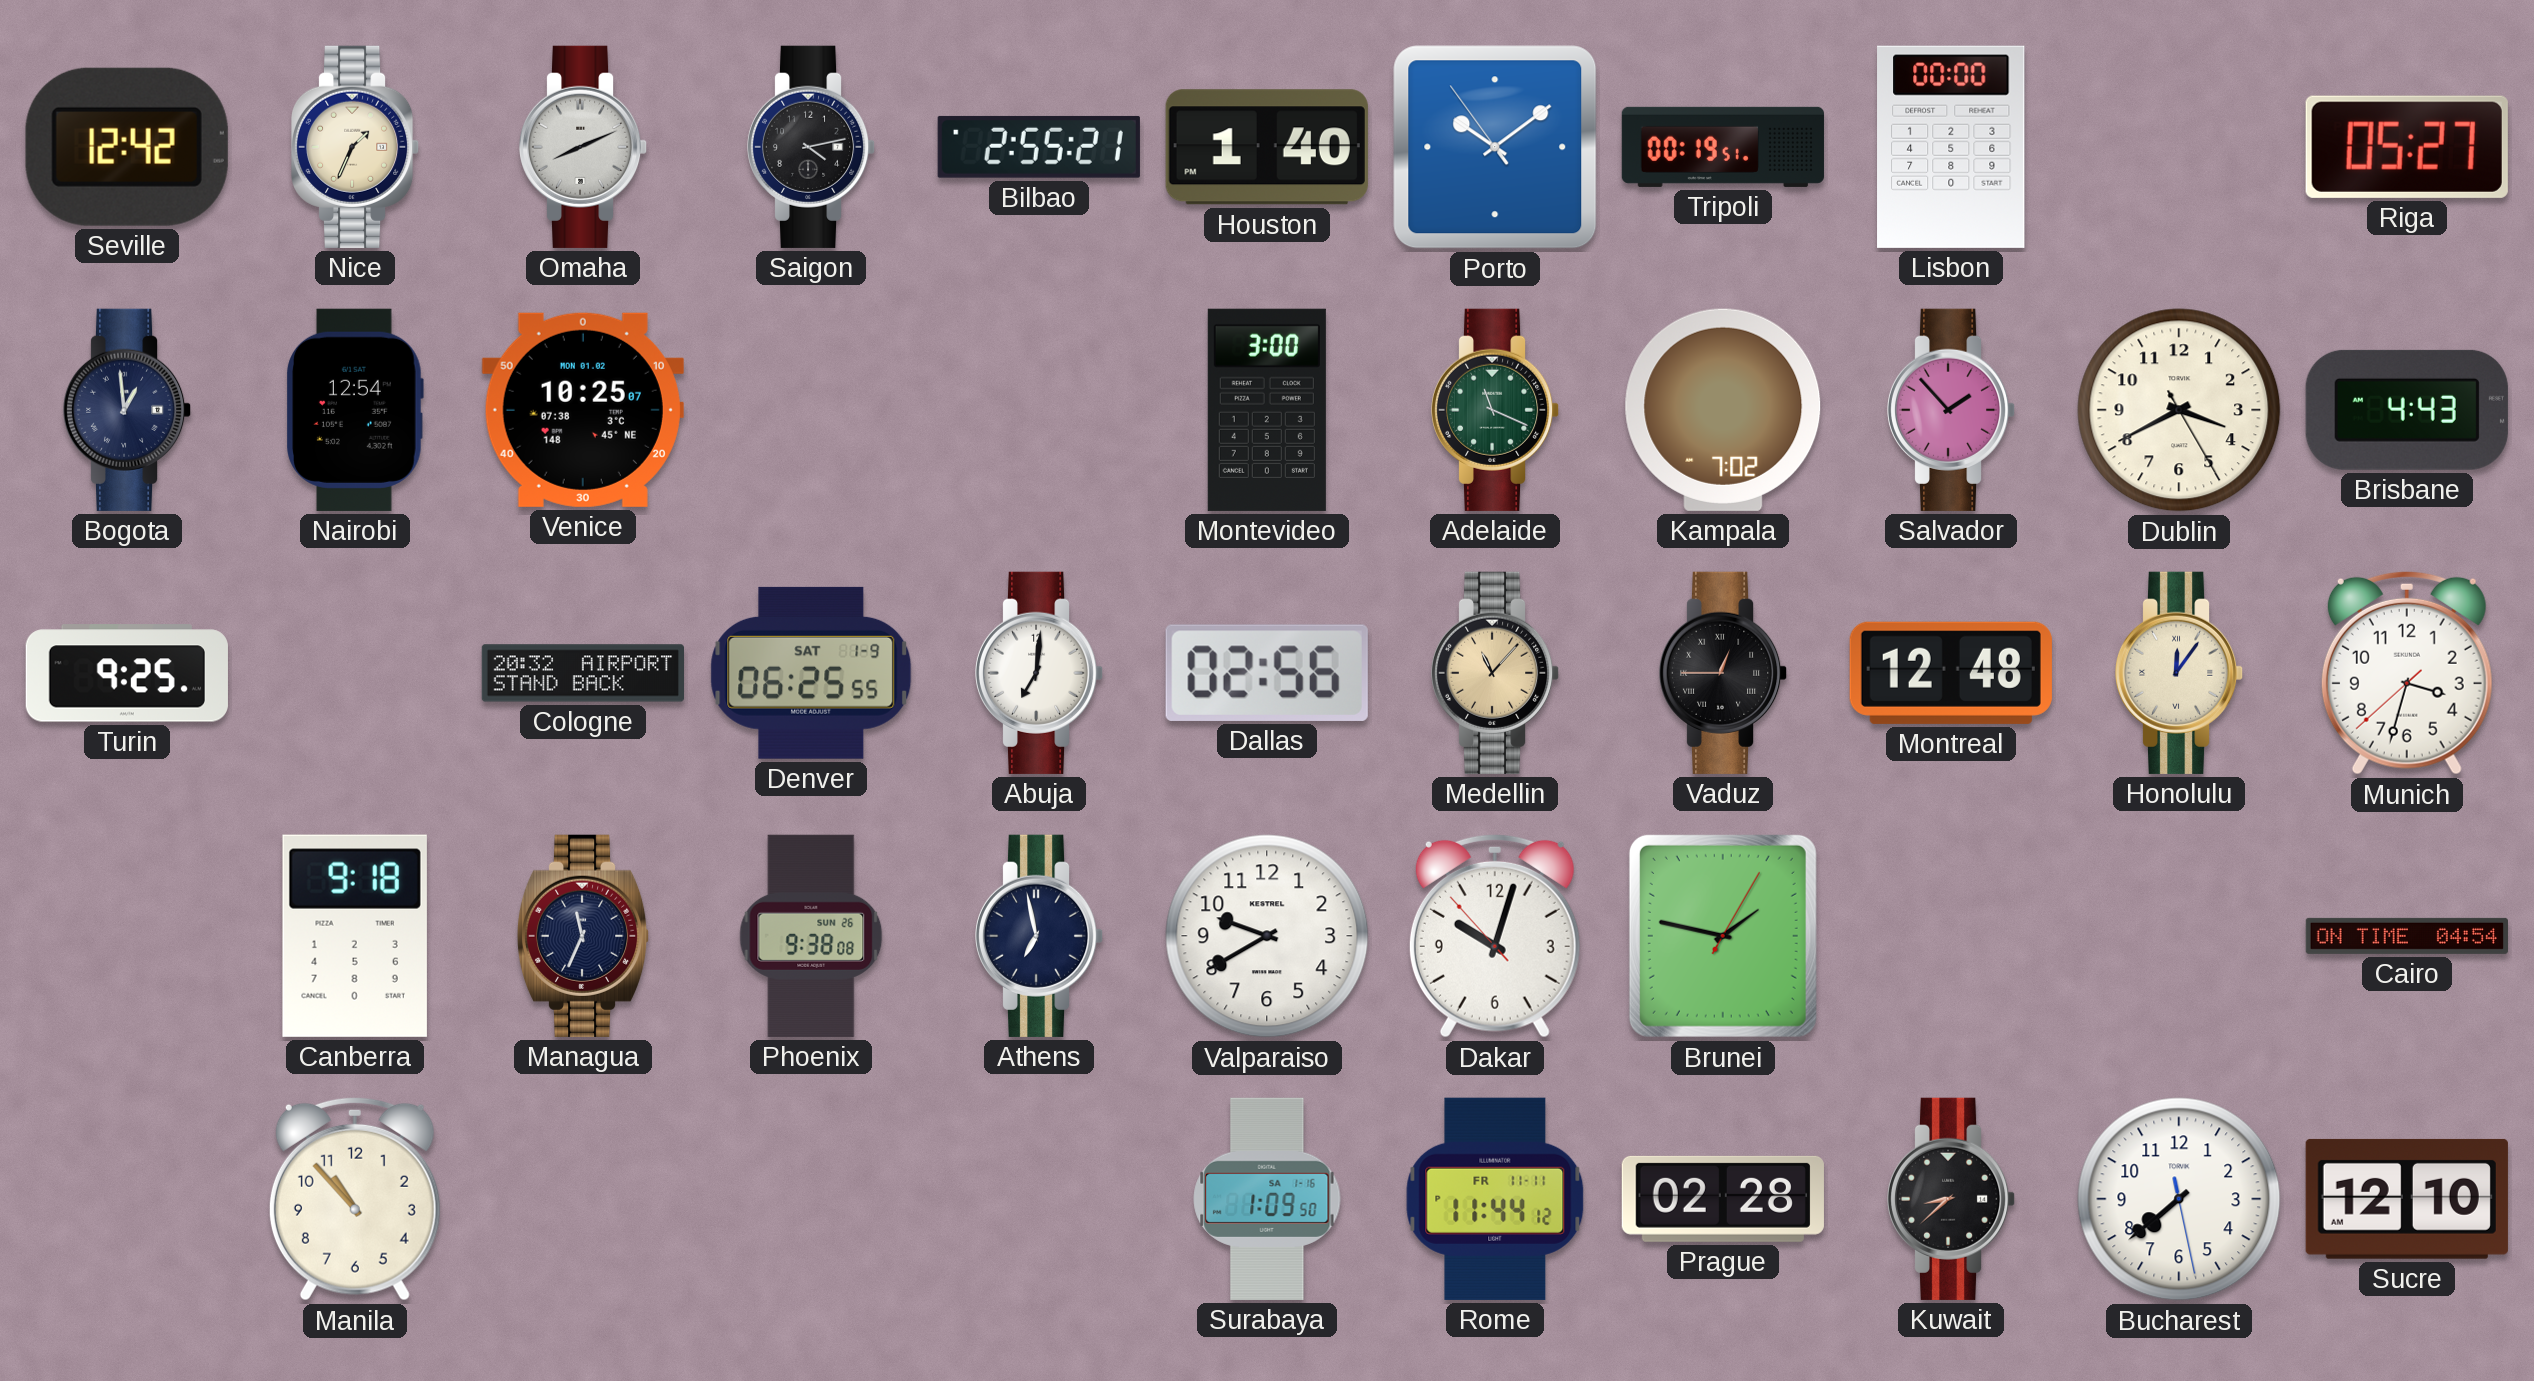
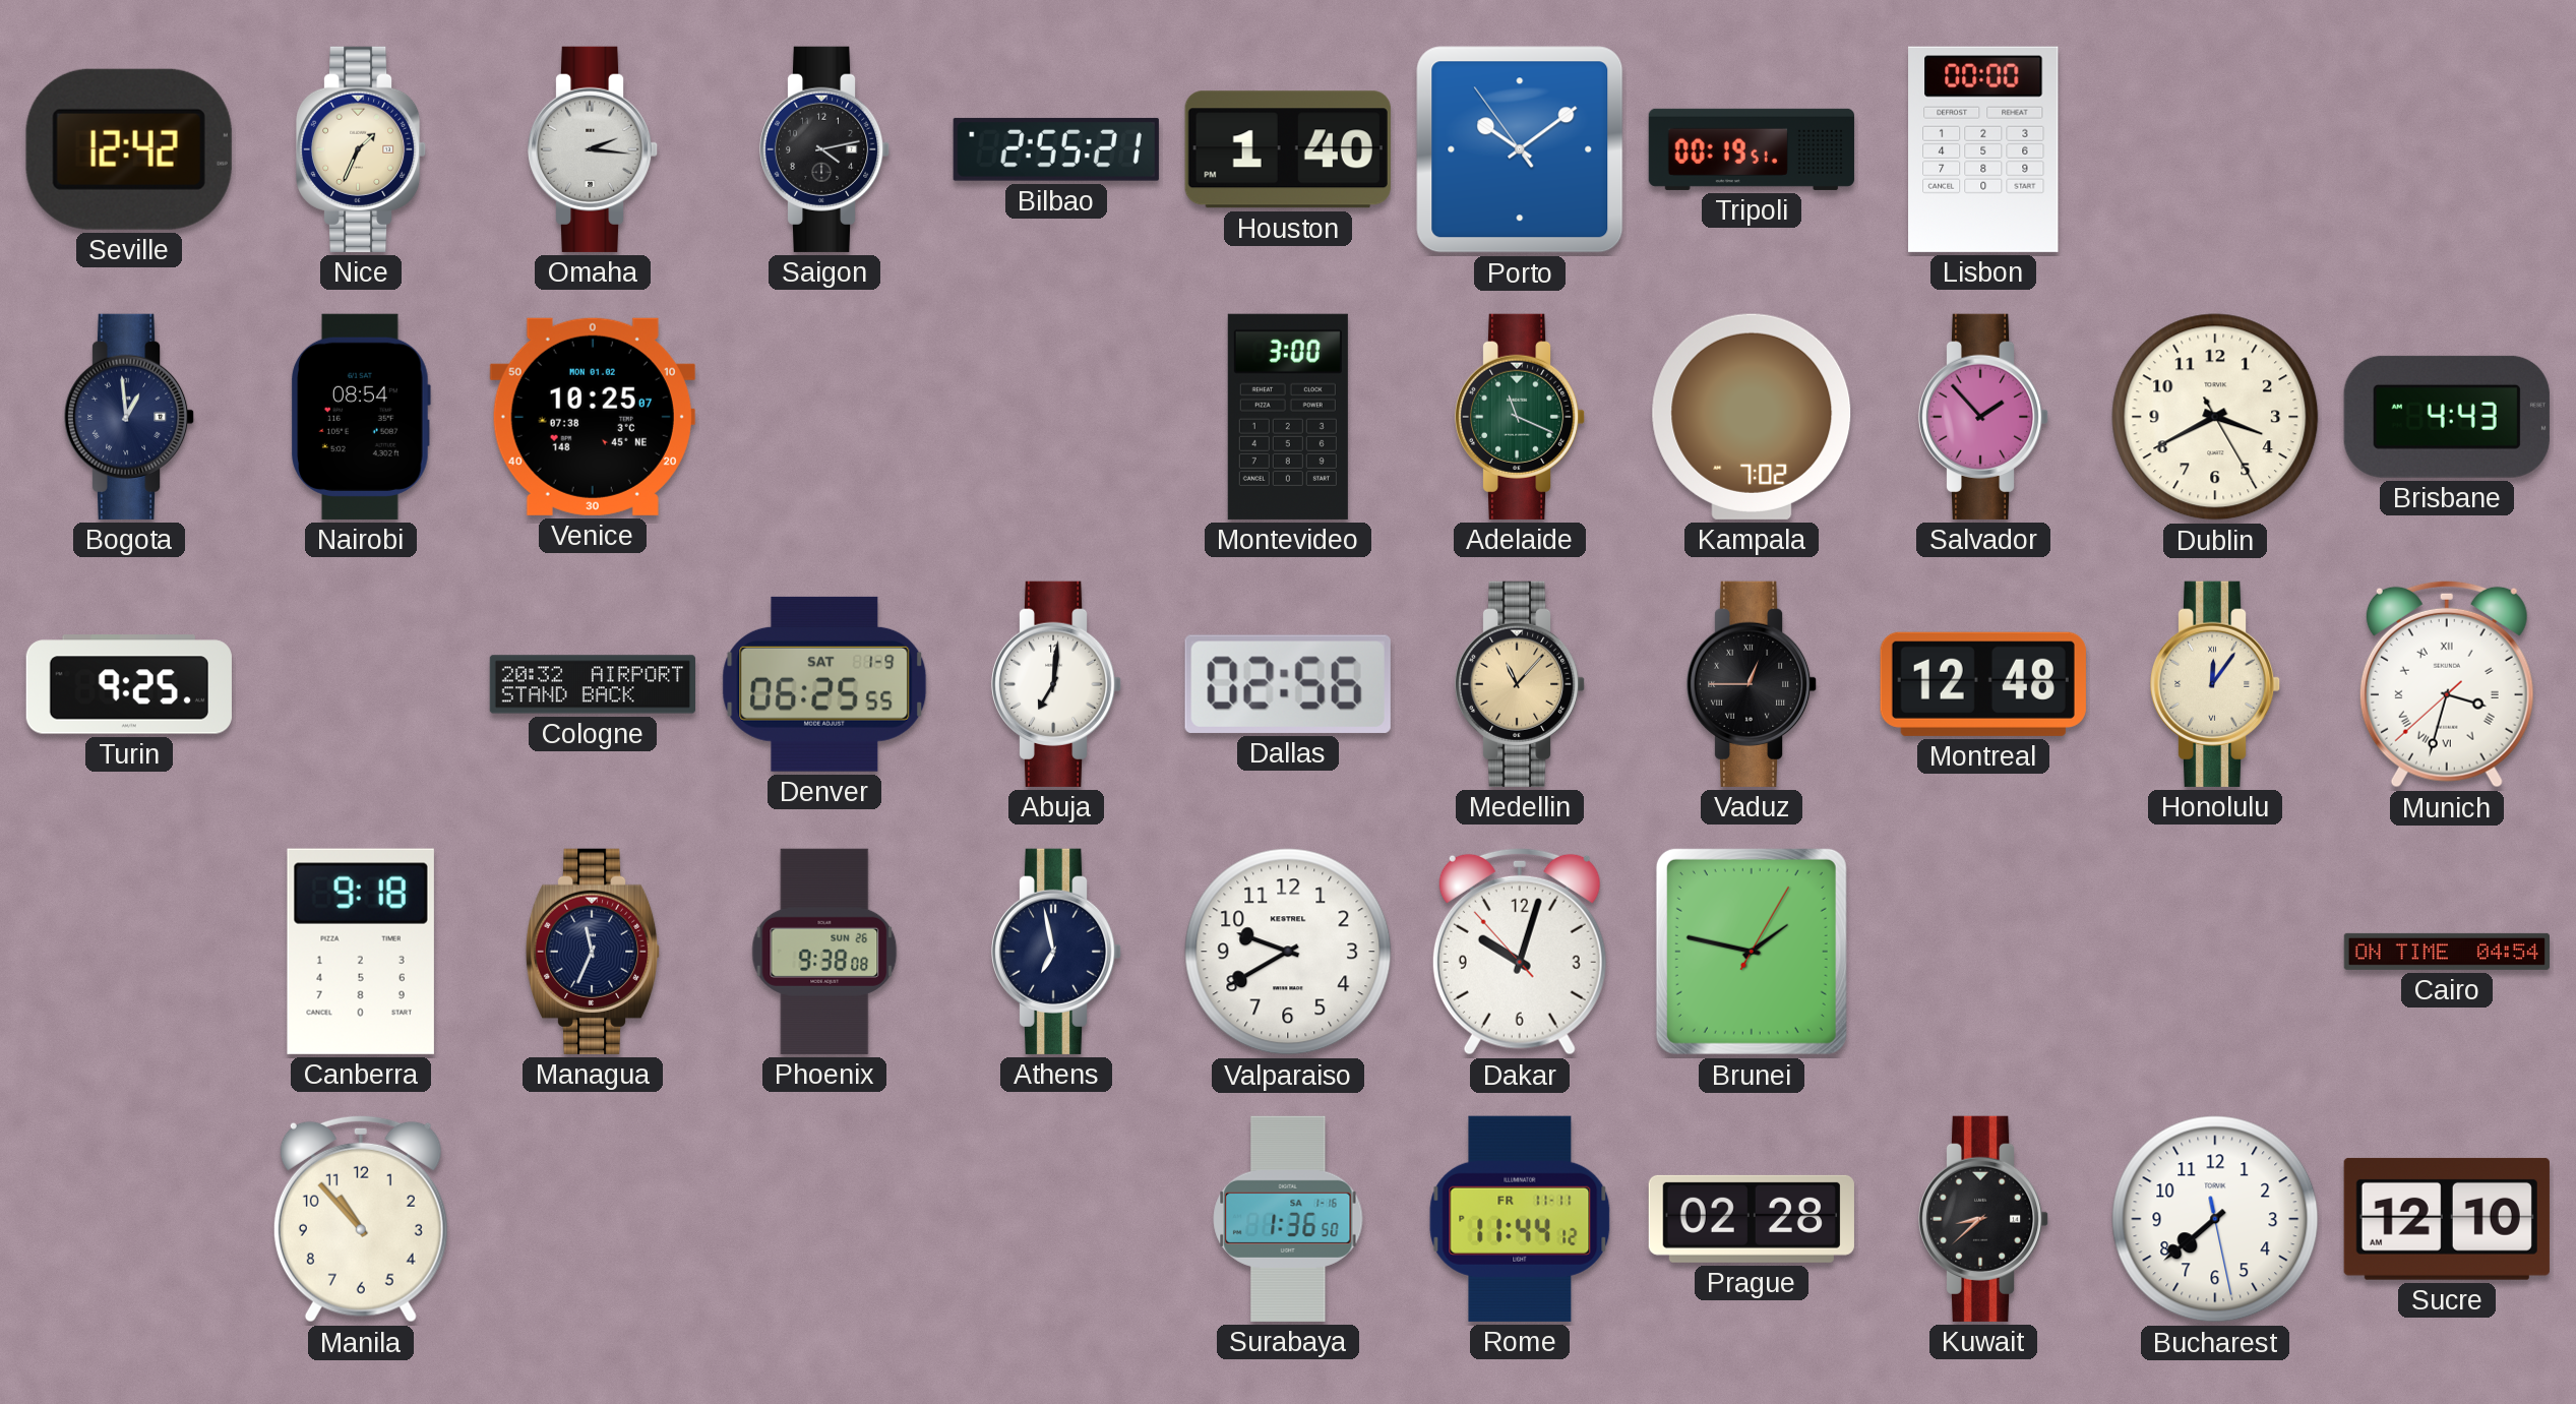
Omaha: 8:11 -> 2:16
Riga: 05:27 -> none
Nairobi: 12:54 -> 08:54
Munich numerals: Arabic -> Roman
Surabaya: 1:09 -> 1:36
